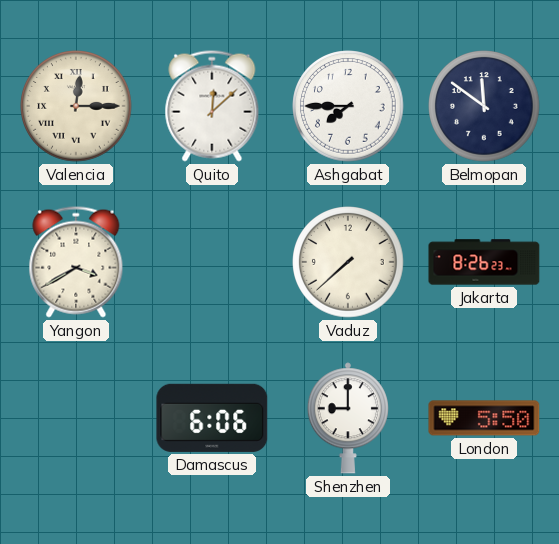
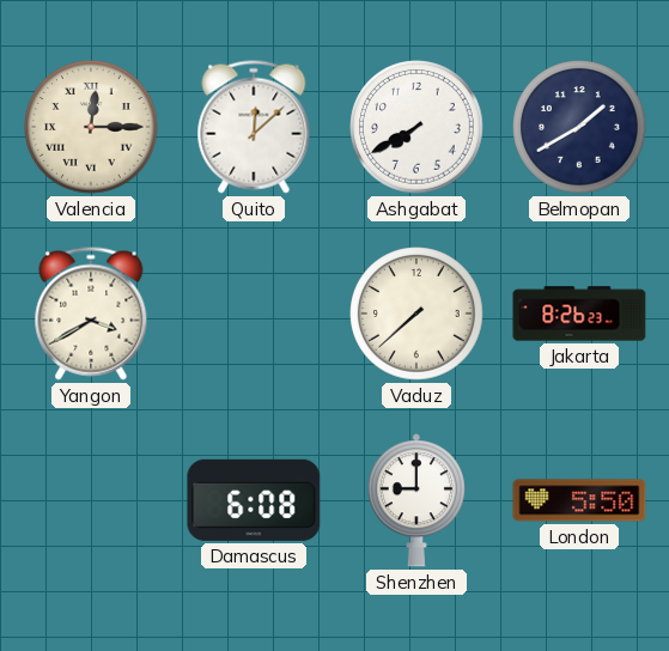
Ashgabat: 7:45 -> 7:40
Belmopan: 11:51 -> 1:40
Damascus: 6:06 -> 6:08
